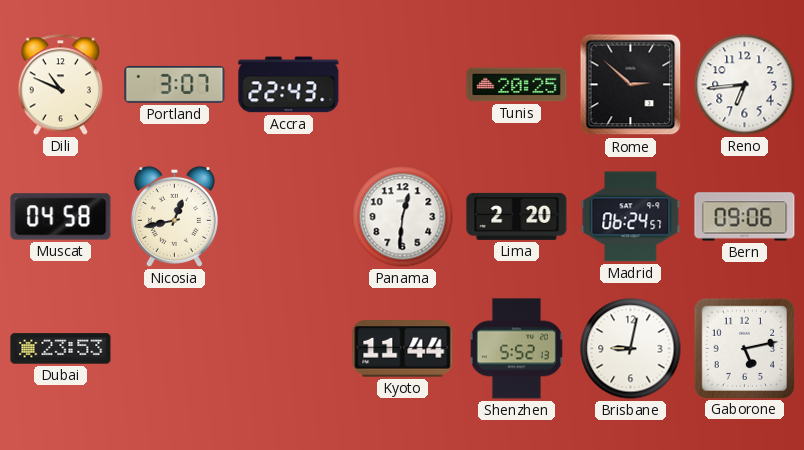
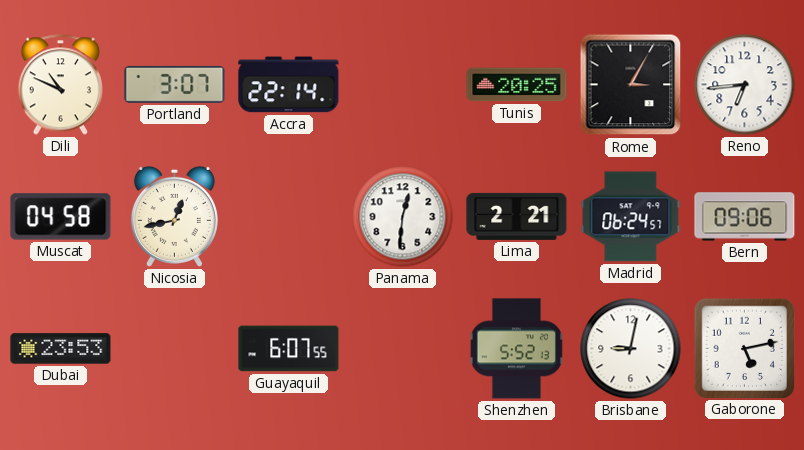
Accra: 22:43 -> 22:14
Rome: 2:52 -> 3:05
Lima: 2:20 -> 2:21
Guayaquil: none -> 6:07
Kyoto: 11:44 -> none
